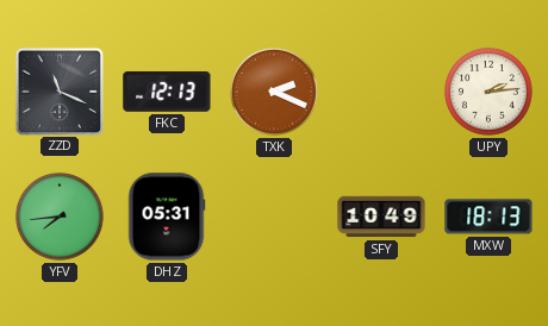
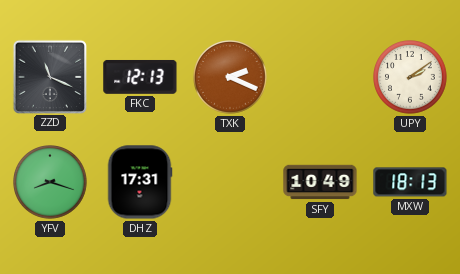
UPY: 2:14 -> 2:09
YFV: 7:44 -> 8:18
DHZ: 05:31 -> 17:31
